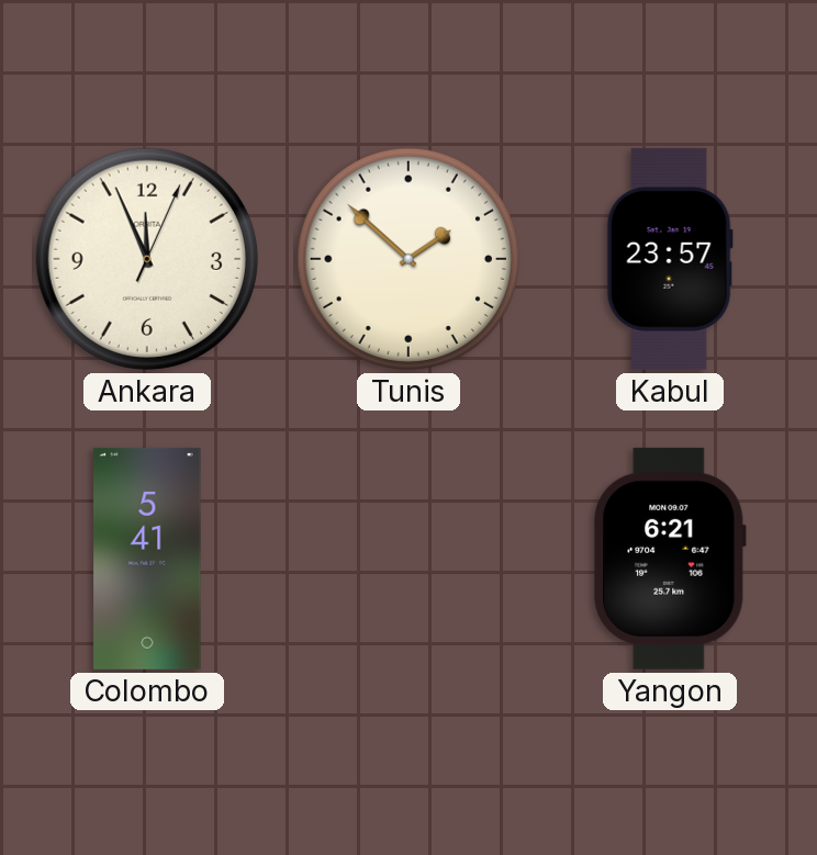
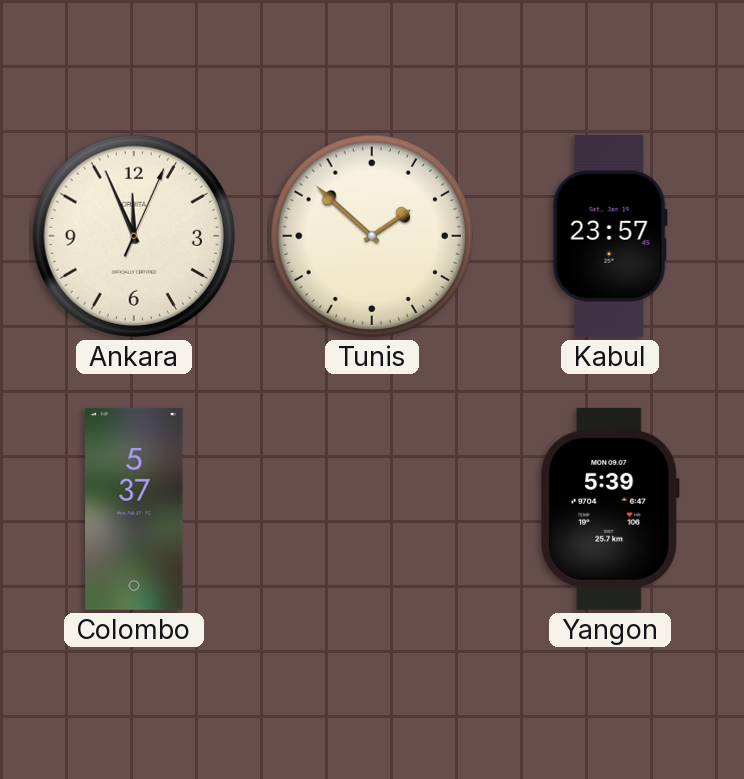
Colombo: 5:41 -> 5:37
Yangon: 6:21 -> 5:39
